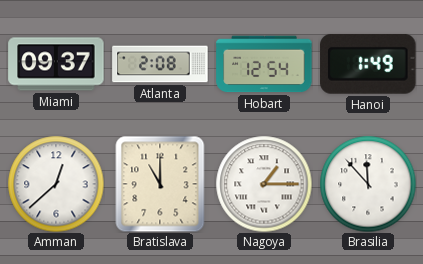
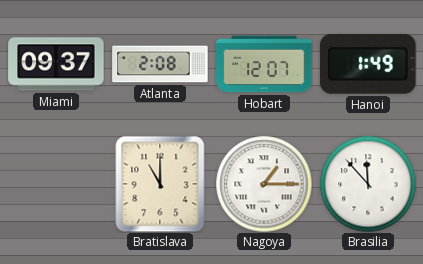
Hobart: 12:54 -> 12:07
Amman: 12:38 -> none
